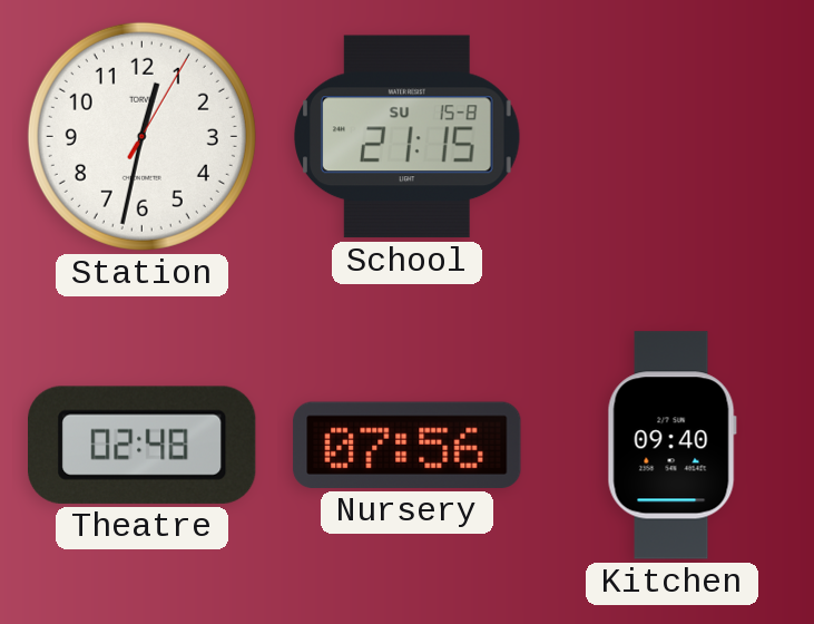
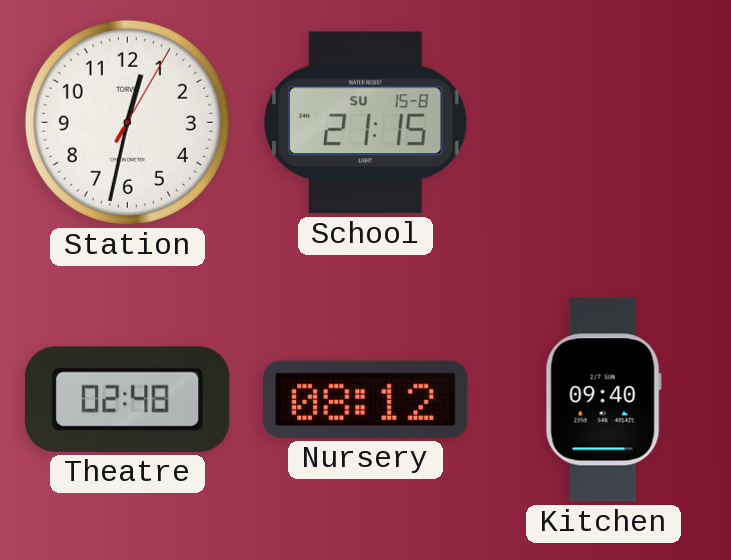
Nursery: 07:56 -> 08:12
